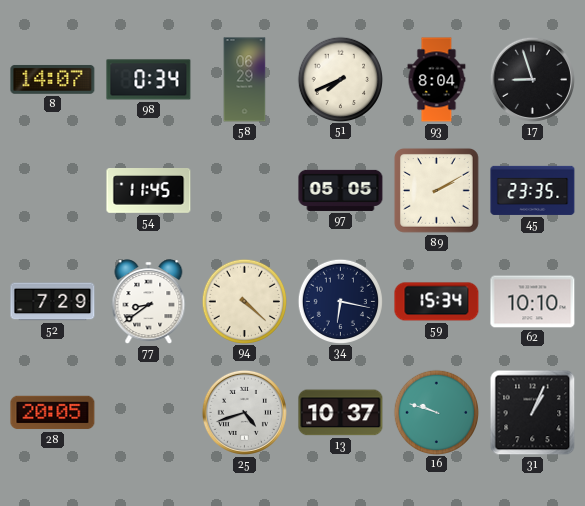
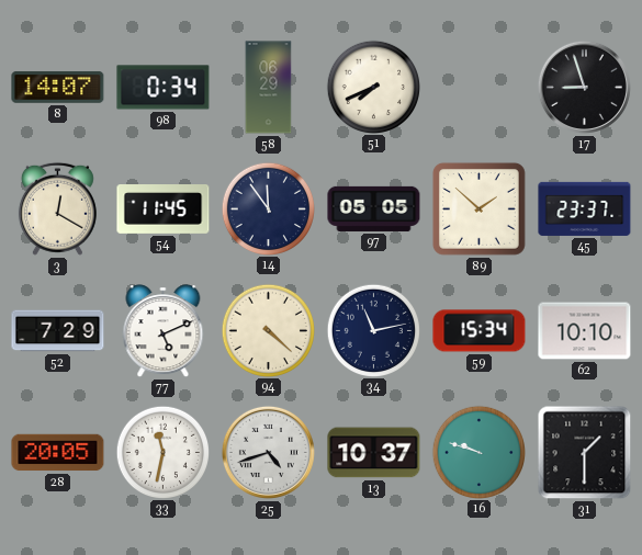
93: 8:04 -> none
3: none -> 12:20
14: none -> 11:54
89: 2:10 -> 1:52
45: 23:35 -> 23:37
77: 8:39 -> 5:11
34: 6:17 -> 11:13
33: none -> 11:32
31: 1:04 -> 1:30
